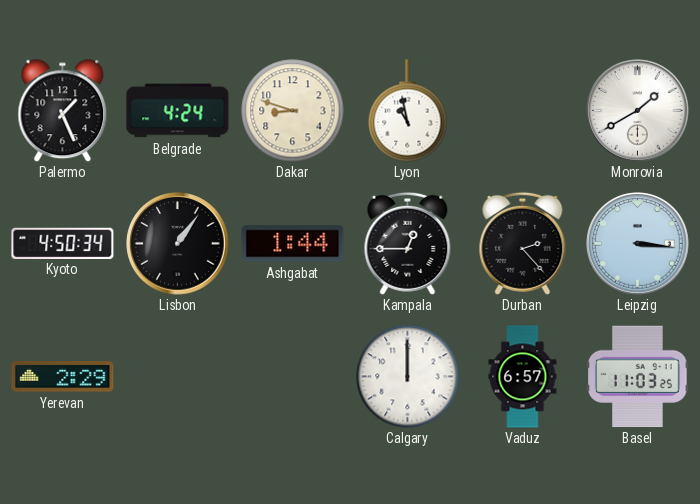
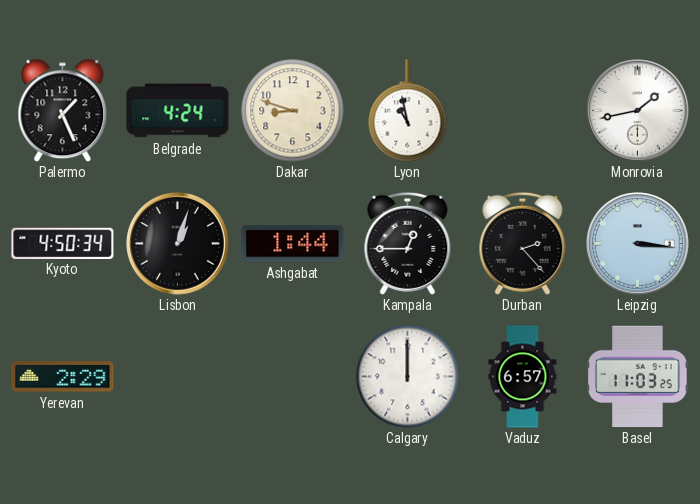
Monrovia: 1:40 -> 1:43
Lisbon: 1:06 -> 1:03
